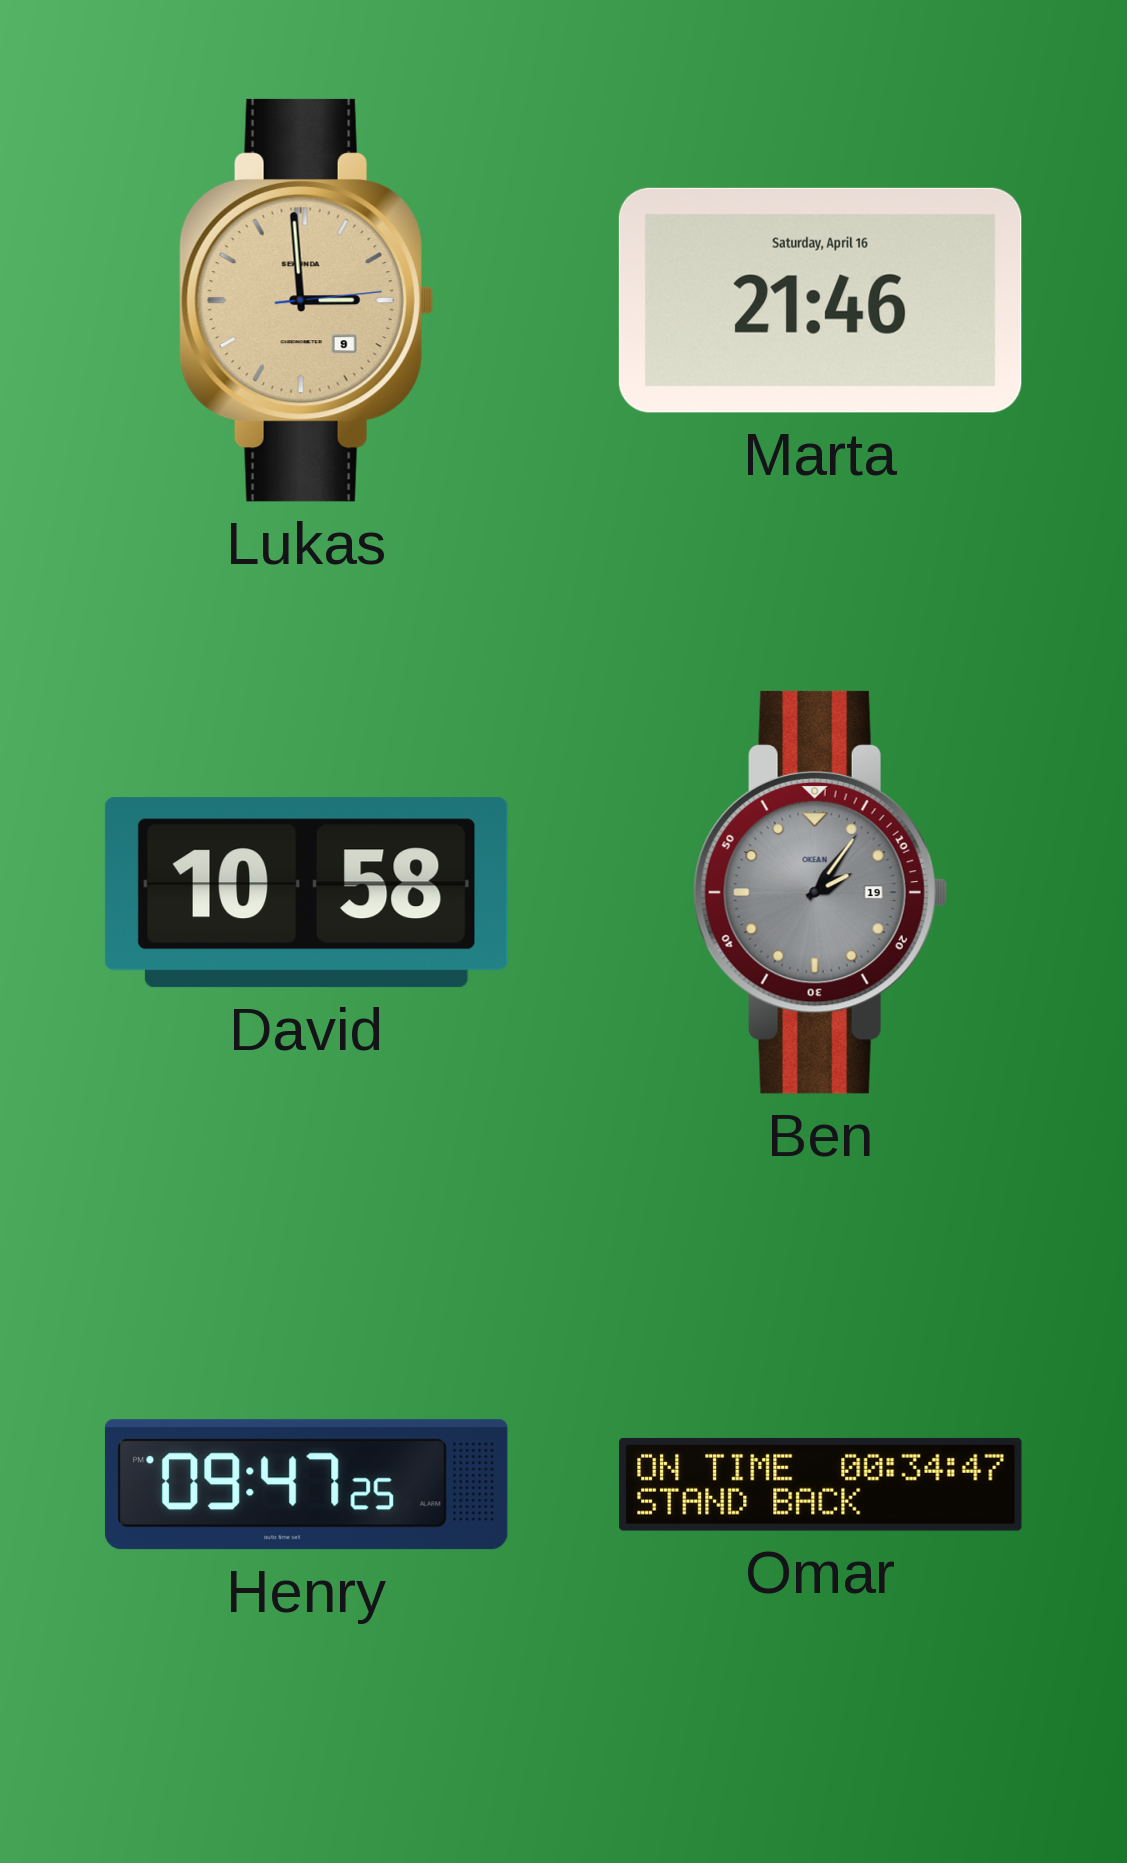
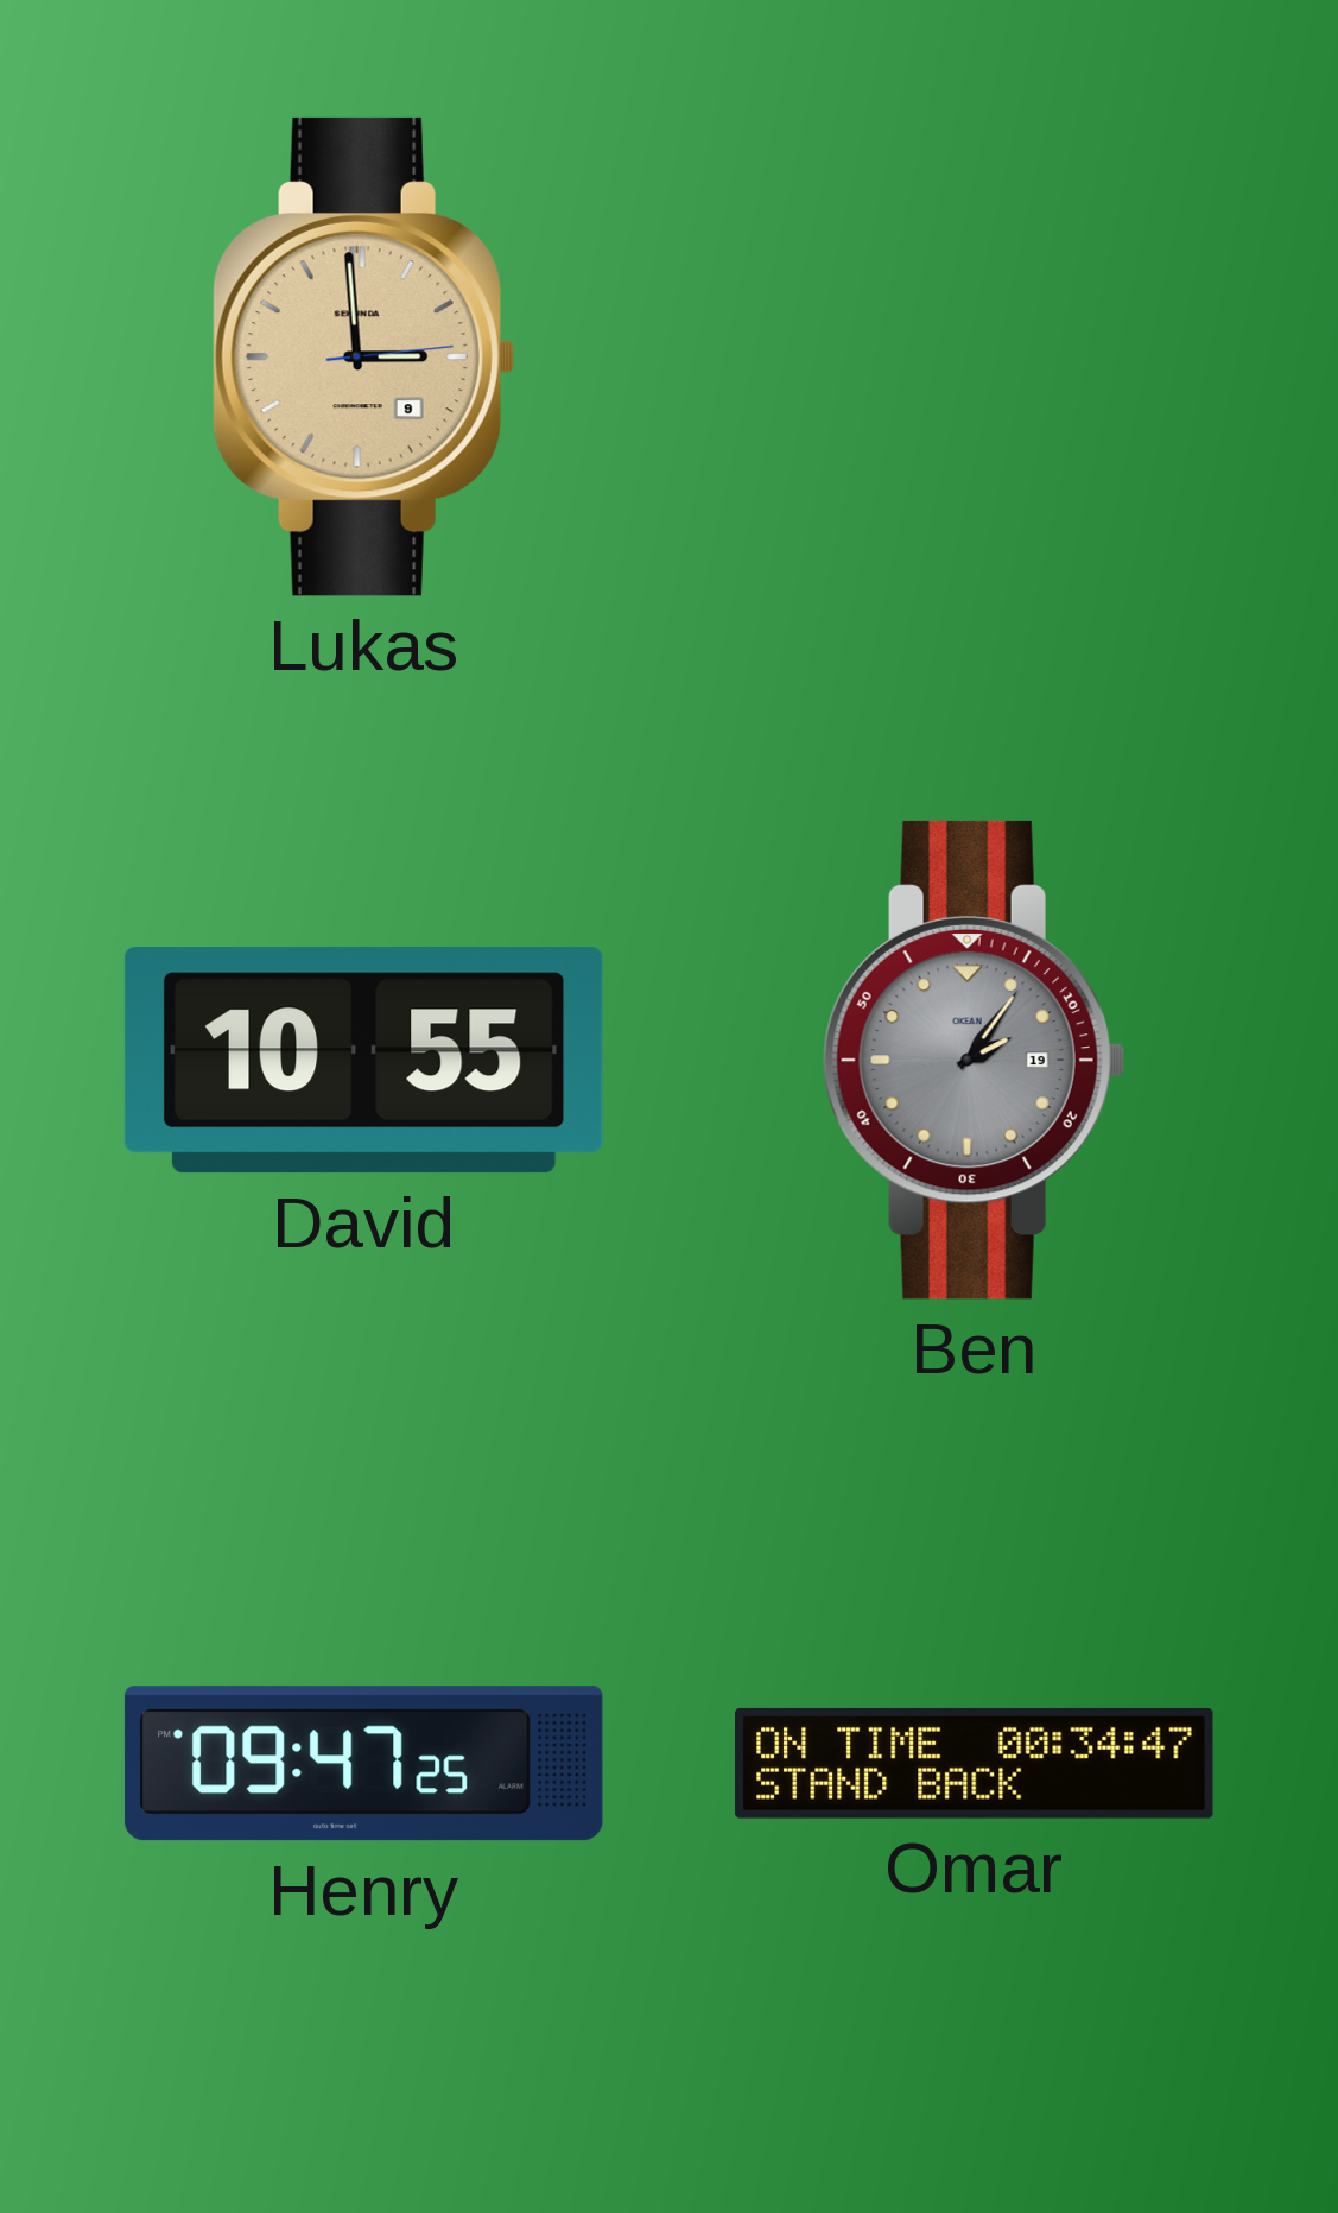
Marta: 21:46 -> none
David: 10:58 -> 10:55
